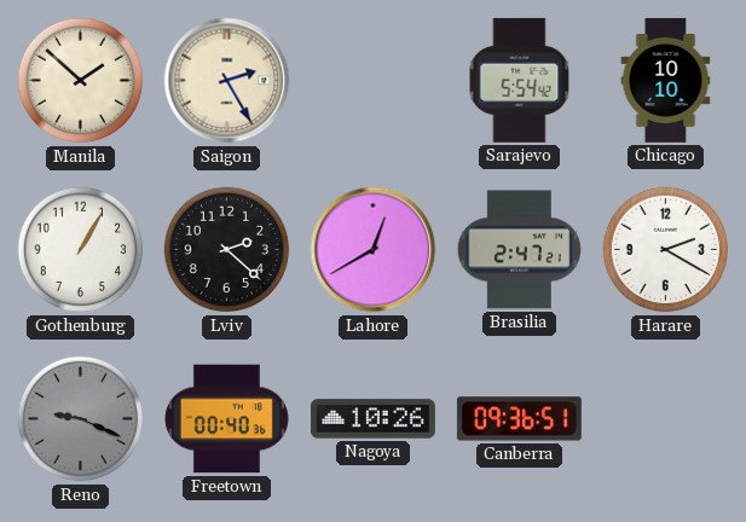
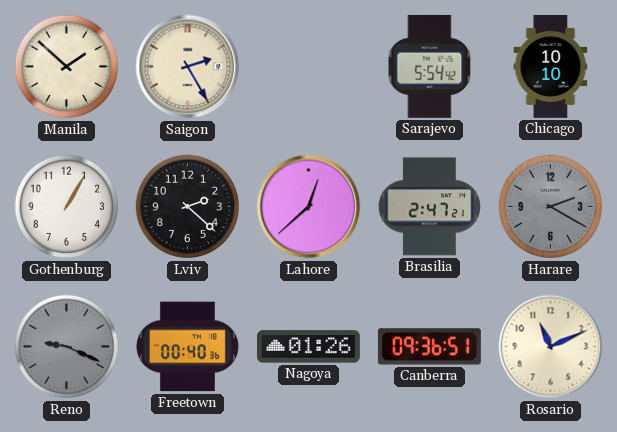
Lahore: 12:40 -> 12:38
Harare dial: white -> grey
Nagoya: 10:26 -> 01:26
Rosario: none -> 11:11
